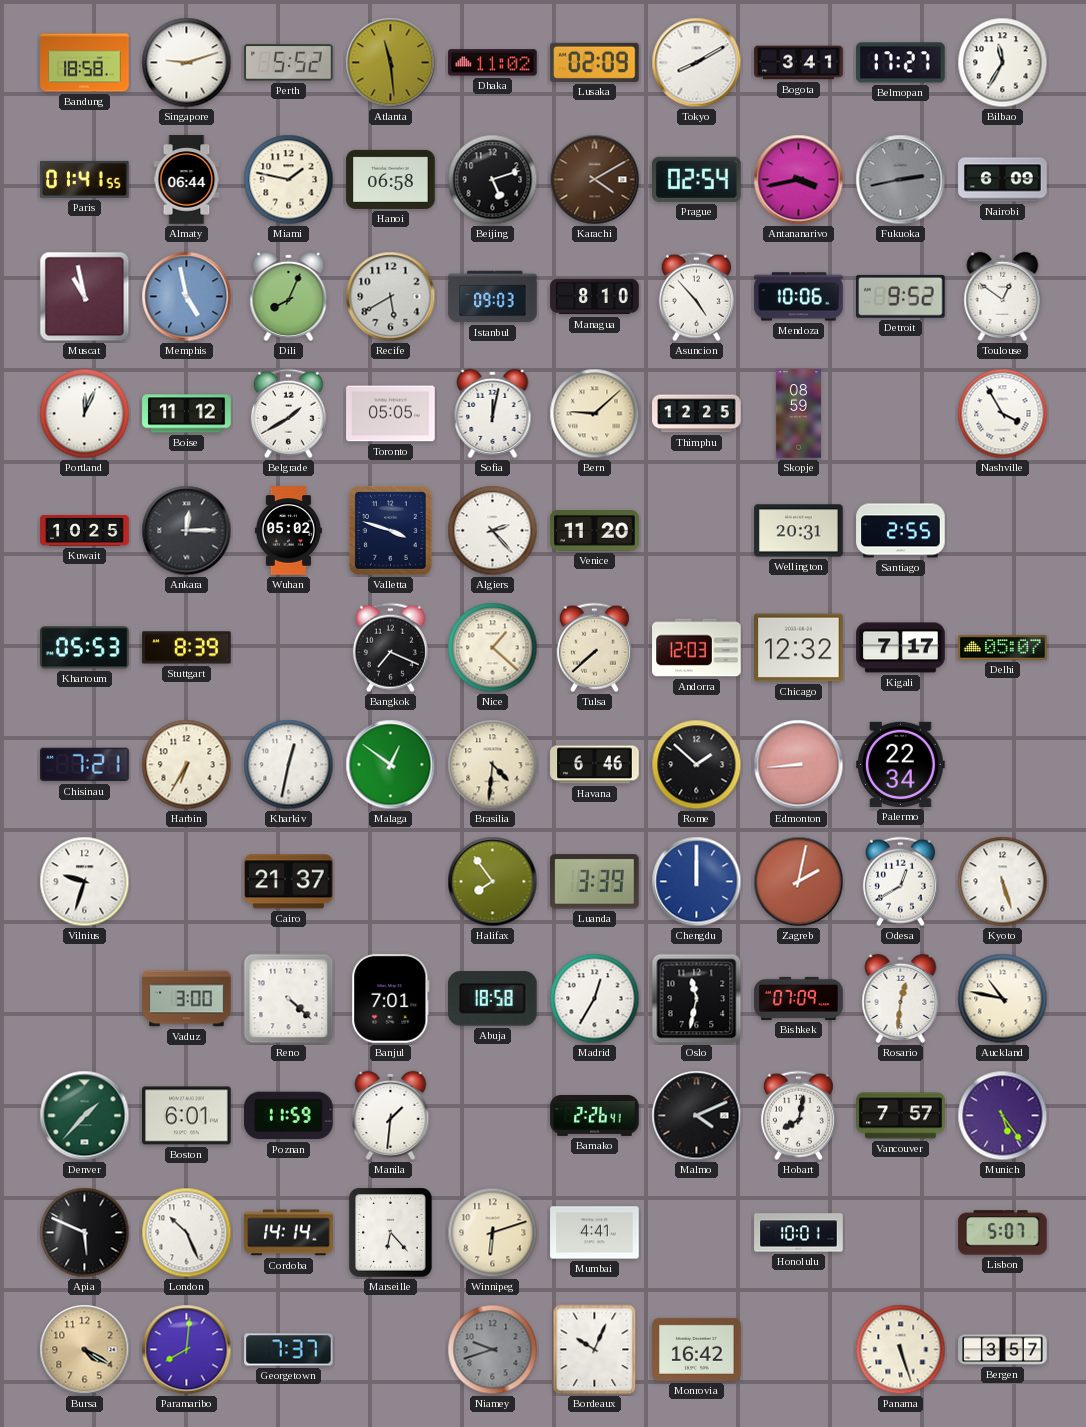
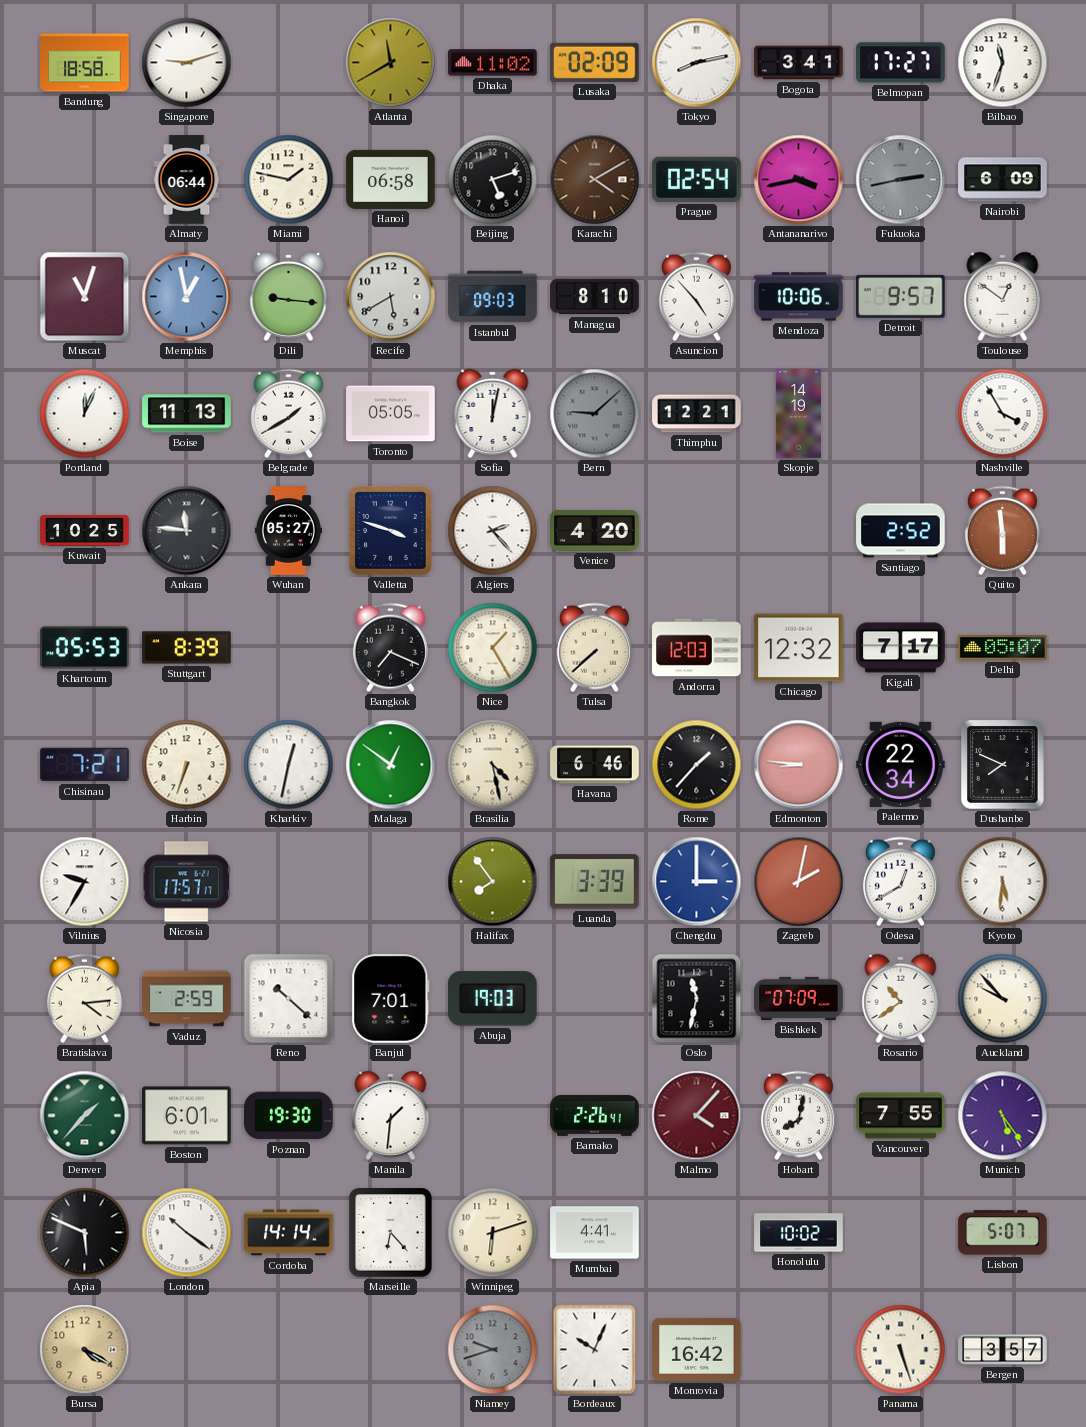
Perth: 5:52 -> none
Atlanta: 11:29 -> 11:40
Tokyo: 8:10 -> 8:13
Bilbao: 11:35 -> 11:33
Paris: 01:41 -> none
Muscat: 10:58 -> 11:03
Memphis: 4:58 -> 12:58
Dili: 8:04 -> 9:16
Detroit: 9:52 -> 9:57
Boise: 11:12 -> 11:13
Bern dial: cream -> grey
Thimphu: 12:25 -> 12:21
Skopje: 08:59 -> 14:19
Ankara: 12:15 -> 11:46
Wuhan: 05:02 -> 05:27
Venice: 11:20 -> 4:20
Wellington: 20:31 -> none
Santiago: 2:55 -> 2:52
Quito: none -> 5:59
Nice: 1:22 -> 1:25
Harbin: 6:35 -> 6:33
Brasilia: 4:31 -> 4:28
Rome: 1:52 -> 1:37
Edmonton: 8:44 -> 8:46
Dushanbe: none -> 7:49
Vilnius: 9:33 -> 9:35
Nicosia: none -> 17:57
Cairo: 21:37 -> none
Chengdu: 12:00 -> 3:00
Kyoto: 5:27 -> 5:31
Bratislava: none -> 4:14
Vaduz: 3:00 -> 2:59
Reno: 4:22 -> 10:22
Abuja: 18:58 -> 19:03
Madrid: 12:35 -> none
Rosario: 12:31 -> 10:39
Auckland: 10:47 -> 9:53
Poznan: 11:59 -> 19:30
Malmo: 4:11 -> 4:07
Malmo dial: black -> burgundy
Vancouver: 7:57 -> 7:55
London: 10:26 -> 10:21
Honolulu: 10:01 -> 10:02
Paramaribo: 8:01 -> none
Georgetown: 7:37 -> none
